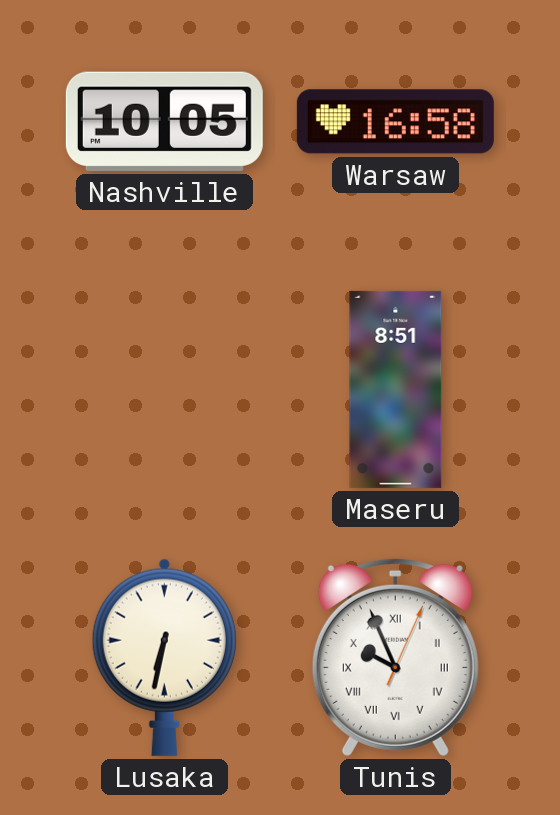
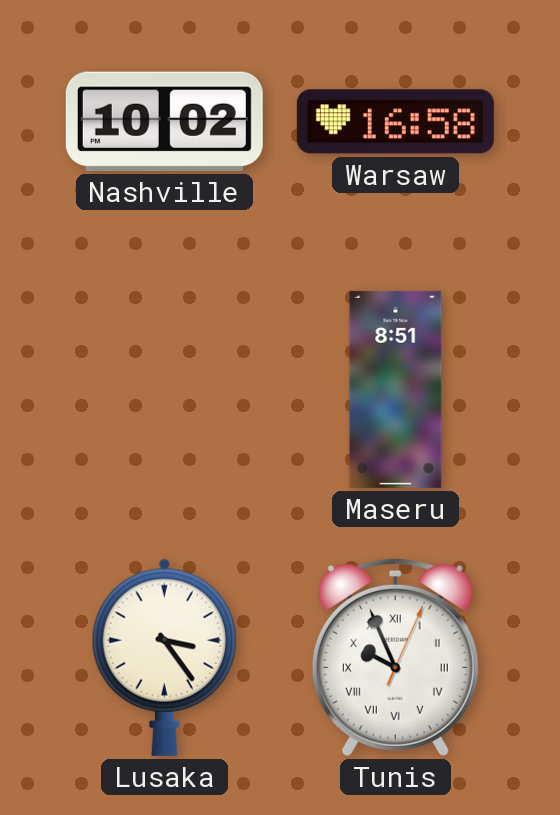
Nashville: 10:05 -> 10:02
Lusaka: 6:32 -> 3:24
